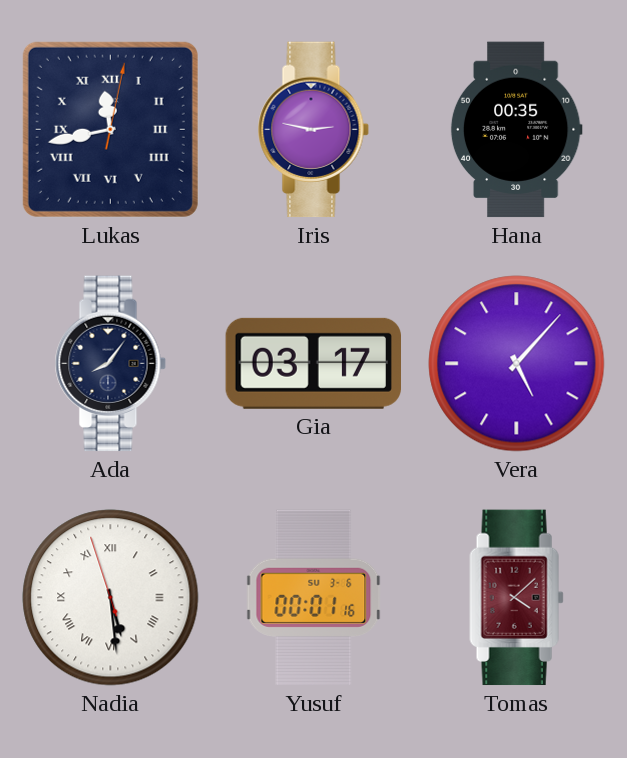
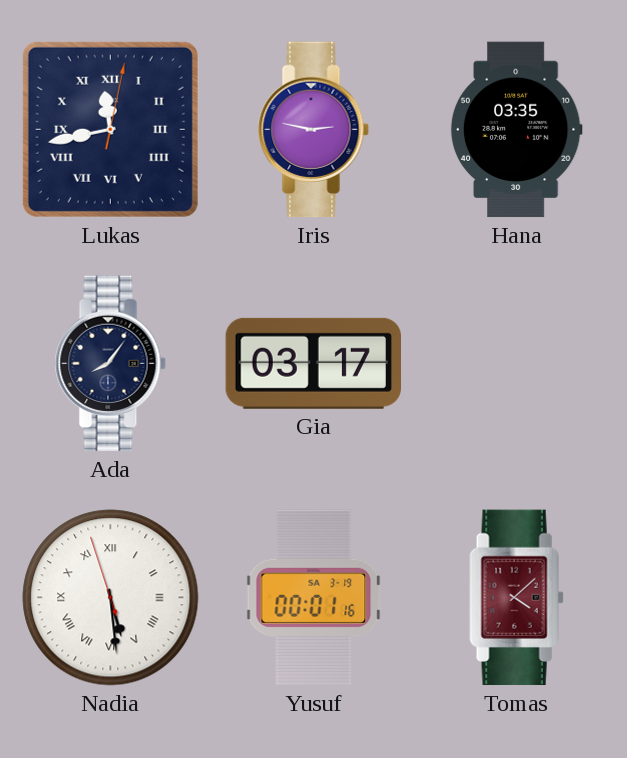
Hana: 00:35 -> 03:35
Vera: 5:07 -> none
Yusuf date: SU 3-6 -> SA 3-19
